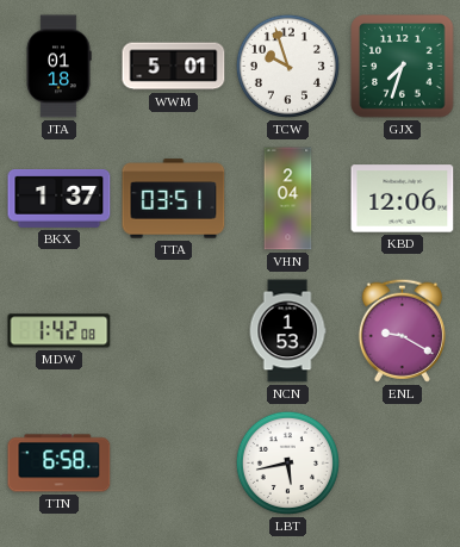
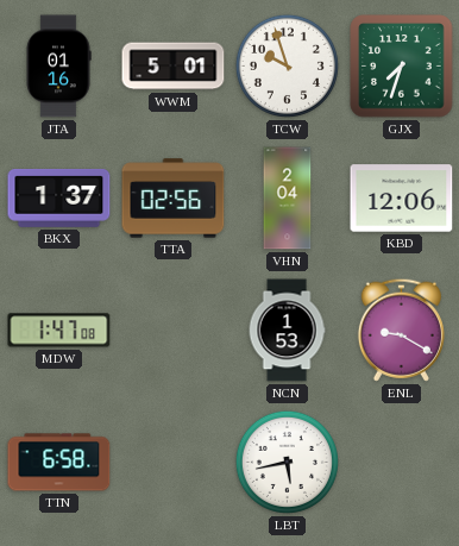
JTA: 01:18 -> 01:16
TTA: 03:51 -> 02:56
MDW: 1:42 -> 1:47
